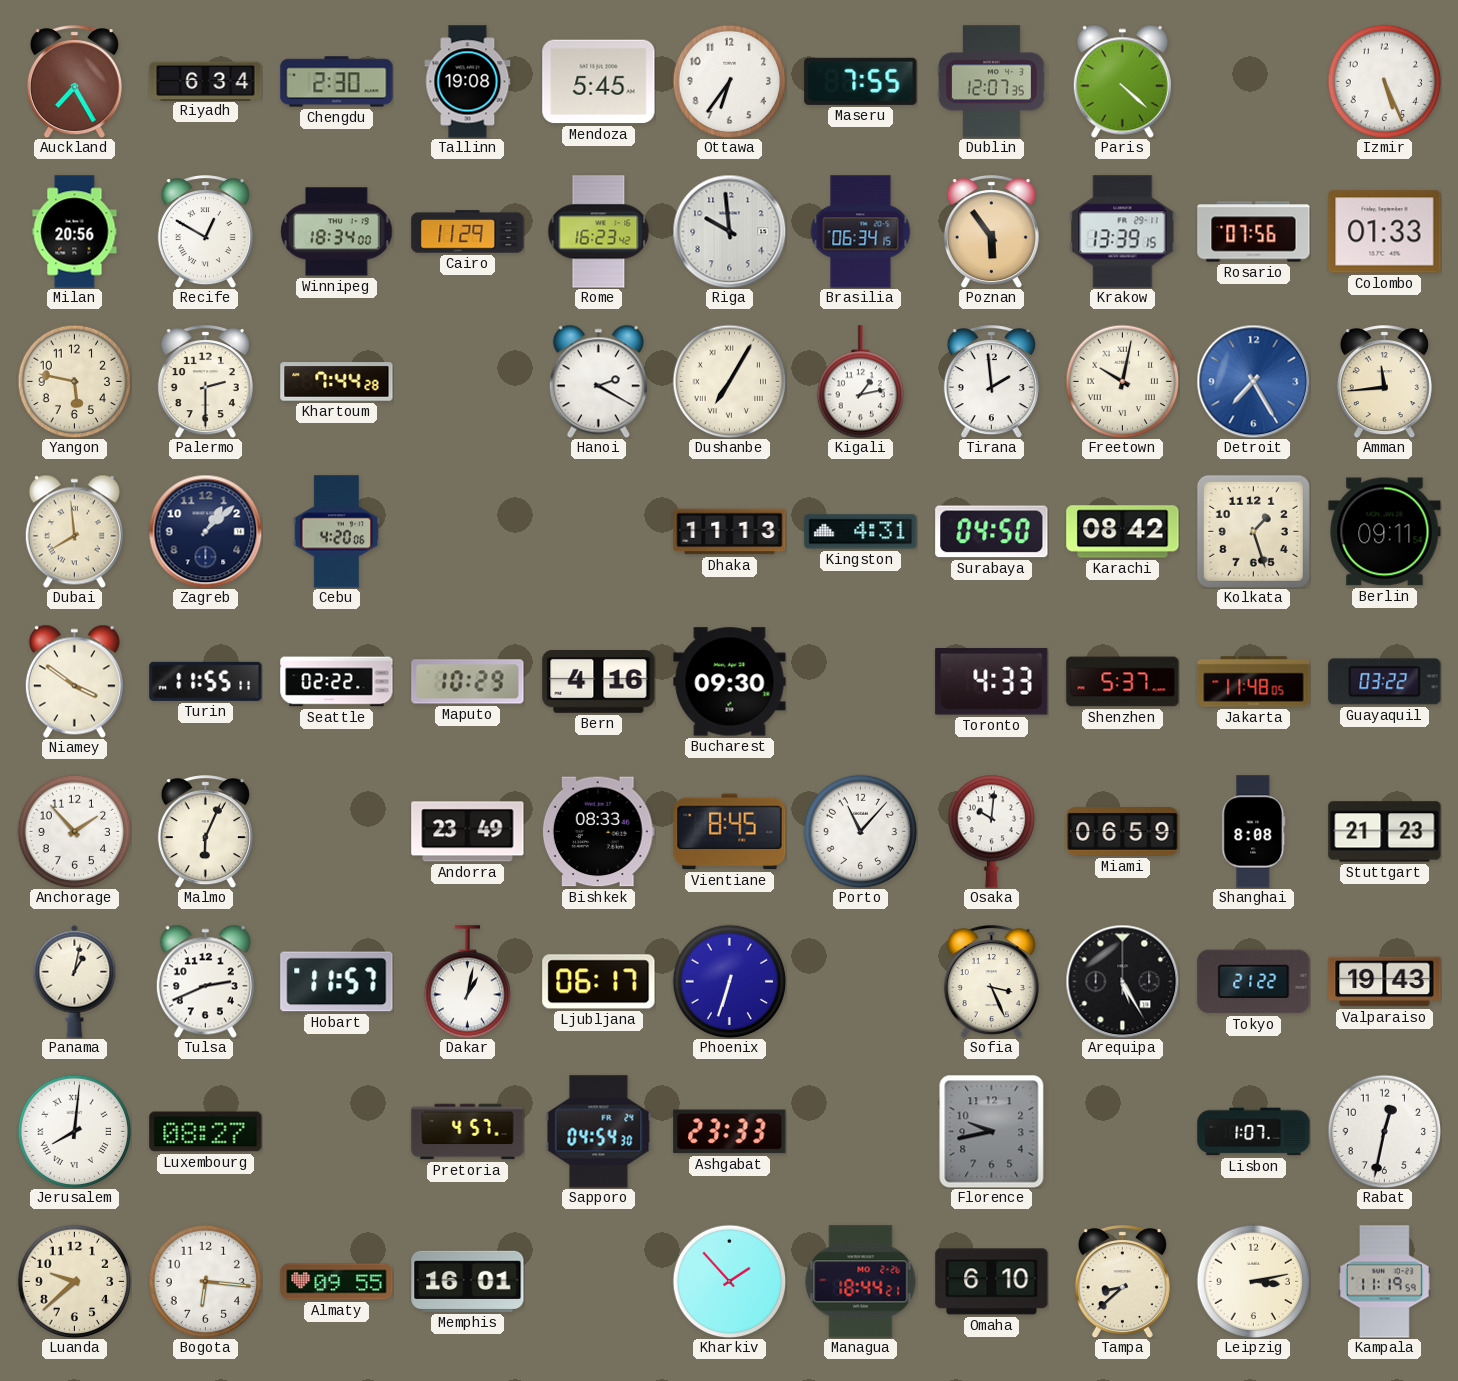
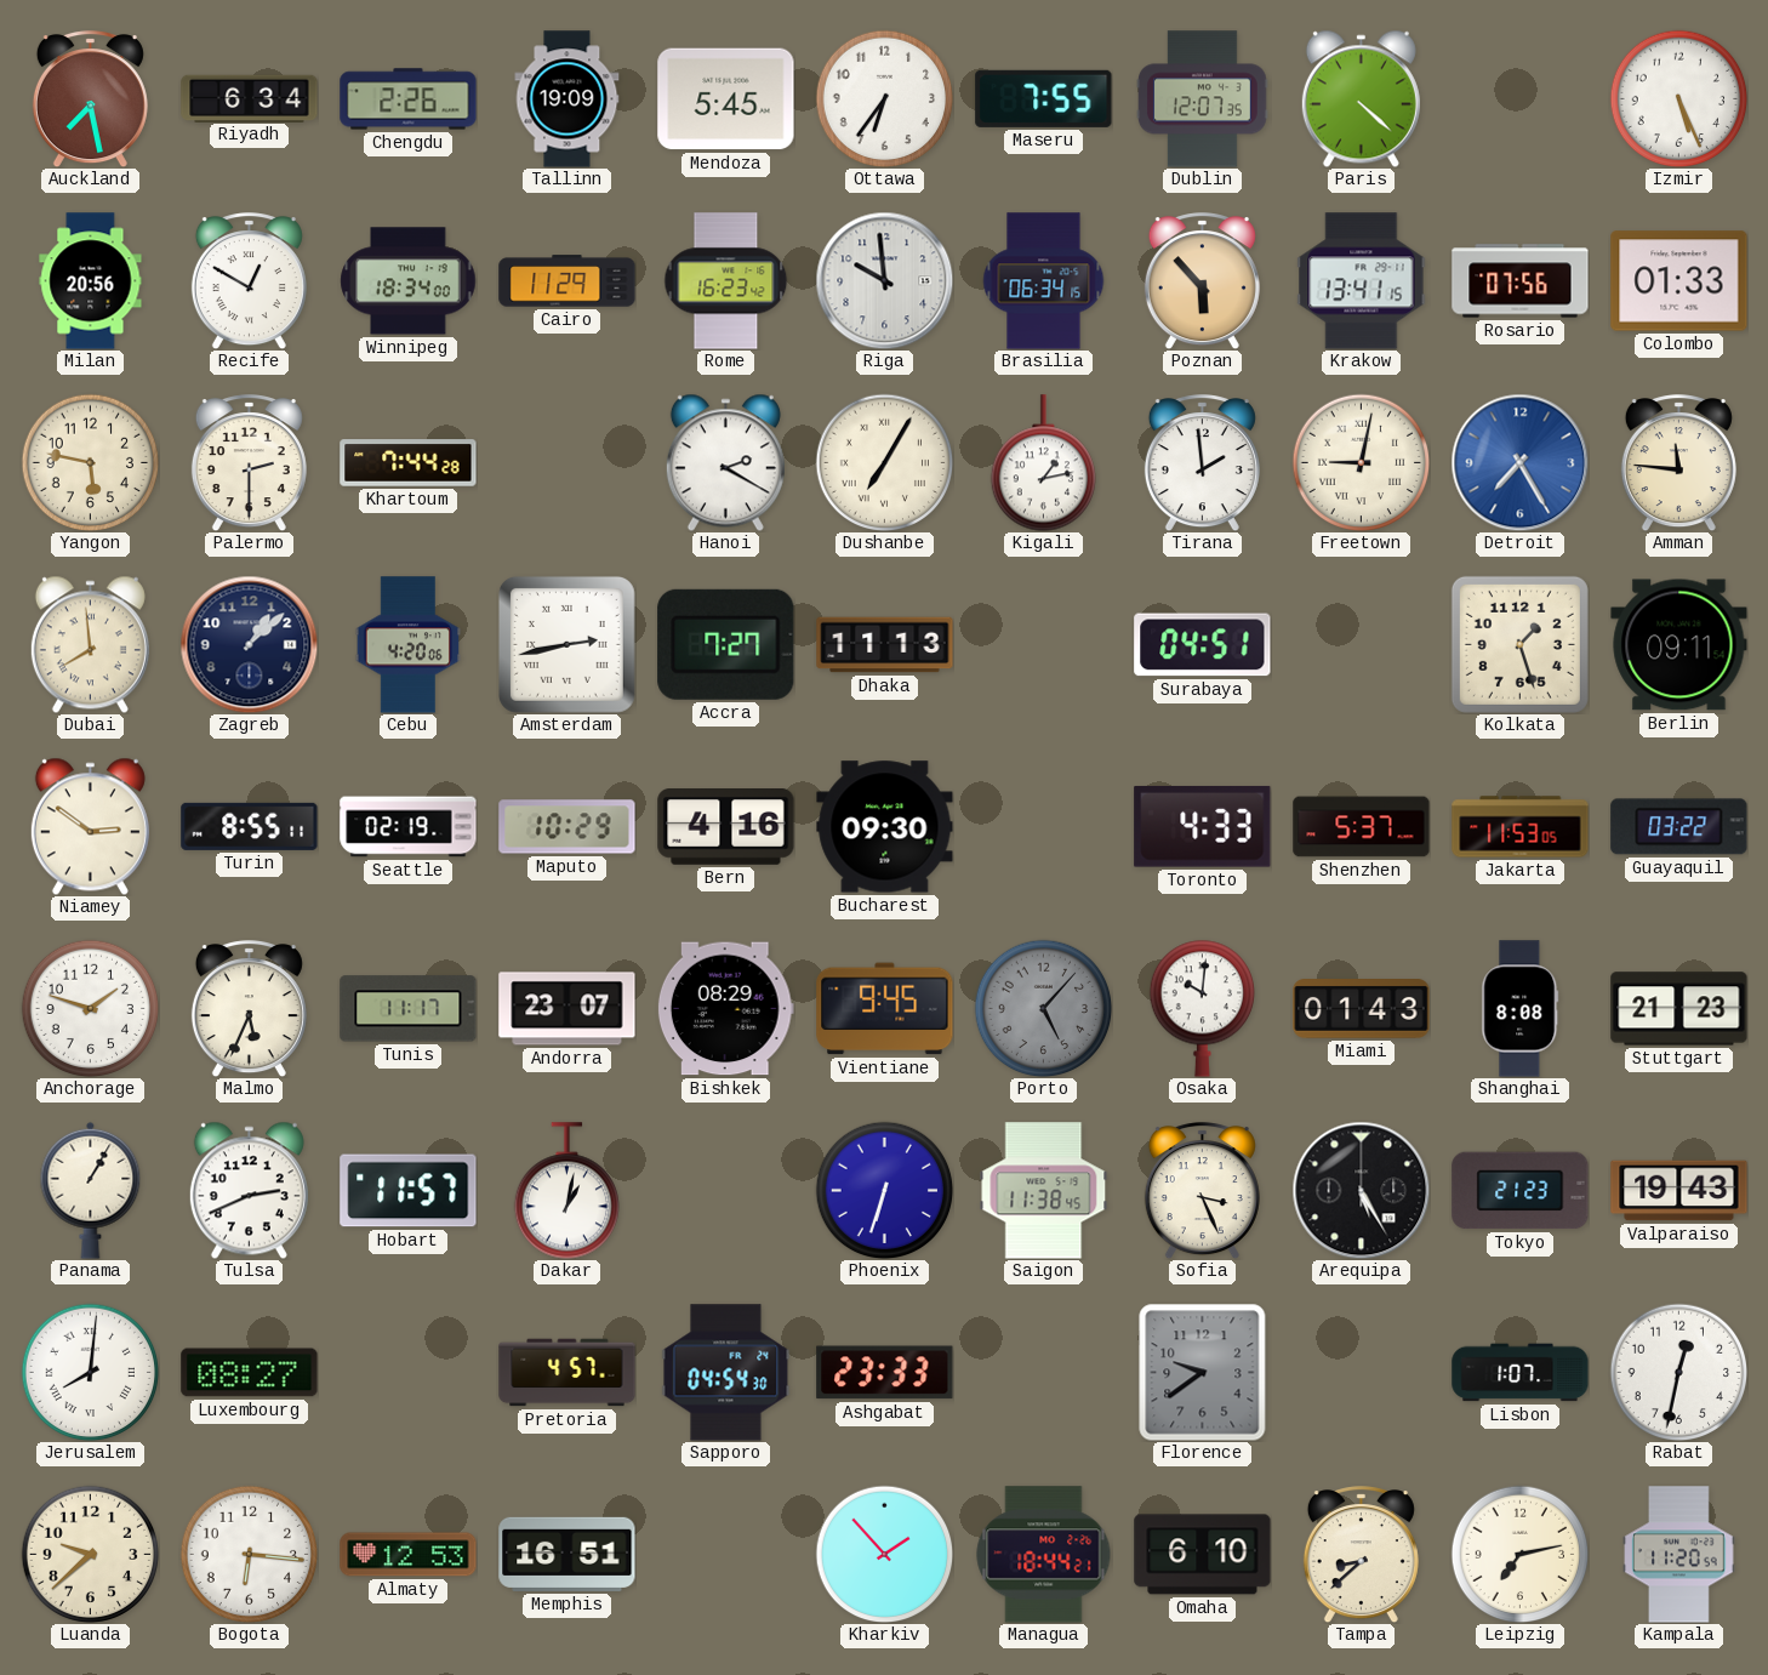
Auckland: 7:25 -> 7:28
Chengdu: 2:30 -> 2:26
Tallinn: 19:08 -> 19:09
Poznan: 5:54 -> 5:53
Krakow: 13:39 -> 13:41
Freetown: 10:02 -> 9:02
Amman: 11:44 -> 11:46
Amsterdam: none -> 2:43
Accra: none -> 7:27
Kingston: 4:31 -> none
Surabaya: 04:50 -> 04:51
Karachi: 08:42 -> none
Niamey: 3:51 -> 2:51
Turin: 11:55 -> 8:55
Seattle: 02:22 -> 02:19
Jakarta: 11:48 -> 11:53
Anchorage: 1:53 -> 1:48
Malmo: 6:04 -> 5:34
Tunis: none -> 11:17
Andorra: 23:49 -> 23:07
Bishkek: 08:33 -> 08:29
Vientiane: 8:45 -> 9:45
Porto: 11:07 -> 5:07
Porto dial: white -> grey
Miami: 06:59 -> 01:43
Panama: 1:02 -> 1:05
Ljubljana: 06:17 -> none
Saigon: none -> 11:38
Tokyo: 21:22 -> 21:23
Florence: 9:43 -> 9:39
Almaty: 09:55 -> 12:53
Memphis: 16:01 -> 16:51
Leipzig: 3:13 -> 7:13
Kampala: 11:19 -> 11:20
